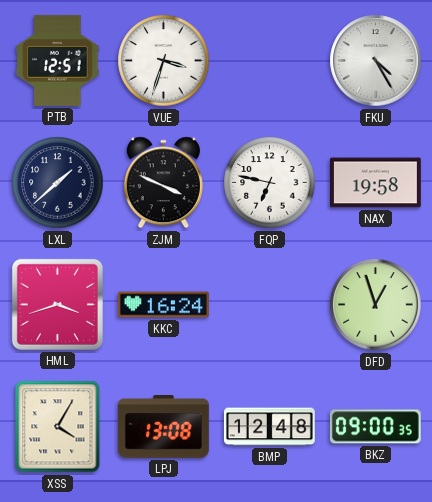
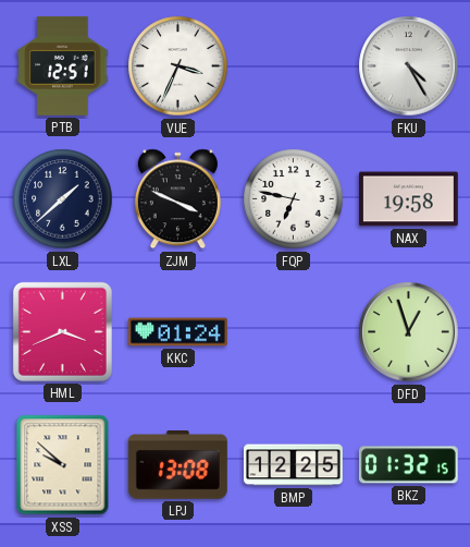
VUE: 3:33 -> 3:34
HML: 3:42 -> 3:41
KKC: 16:24 -> 01:24
XSS: 4:05 -> 9:52
BMP: 12:48 -> 12:25
BKZ: 09:00 -> 01:32
